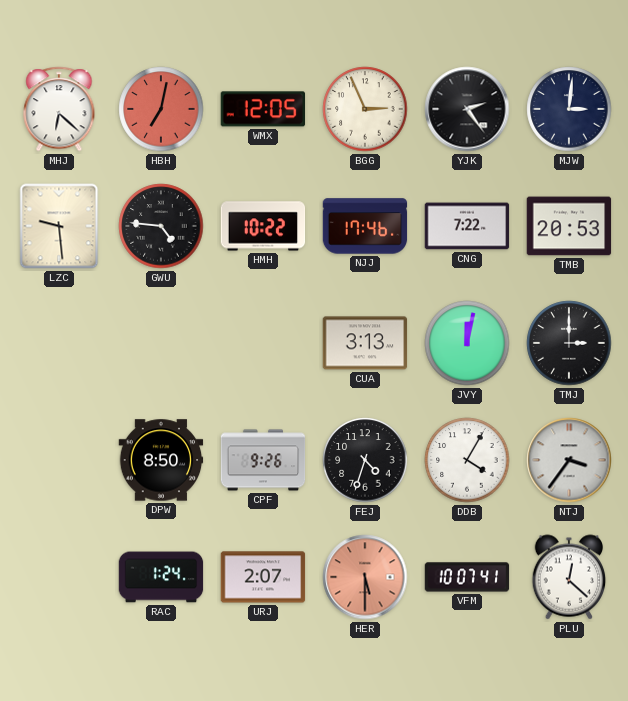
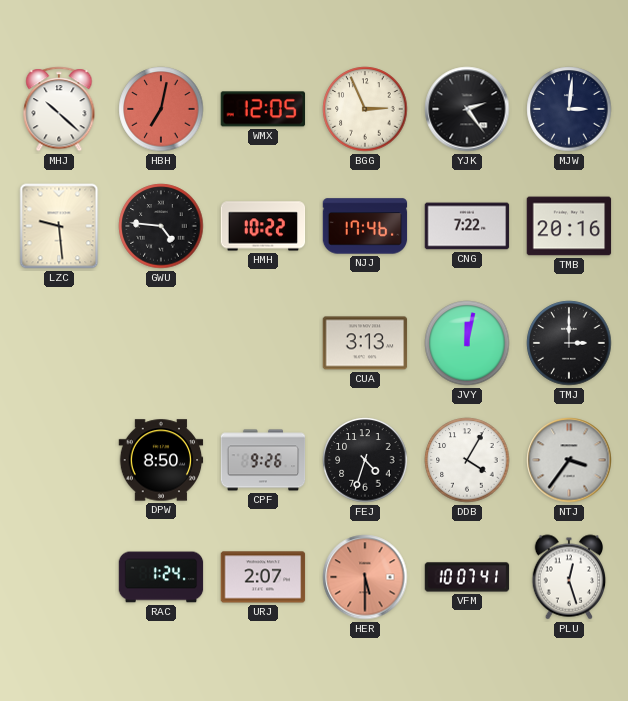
MHJ: 6:22 -> 10:22
TMB: 20:53 -> 20:16
PLU: 12:22 -> 12:27
